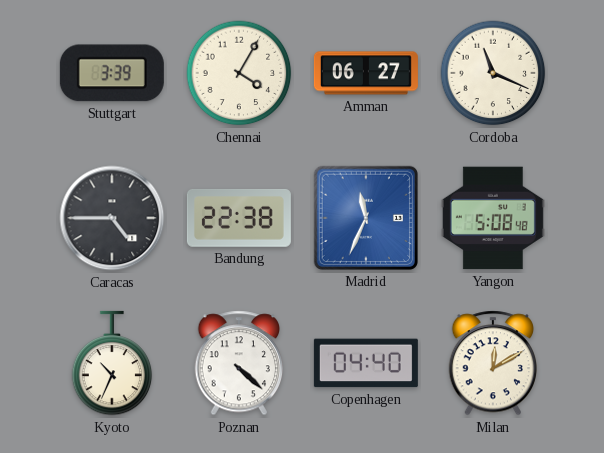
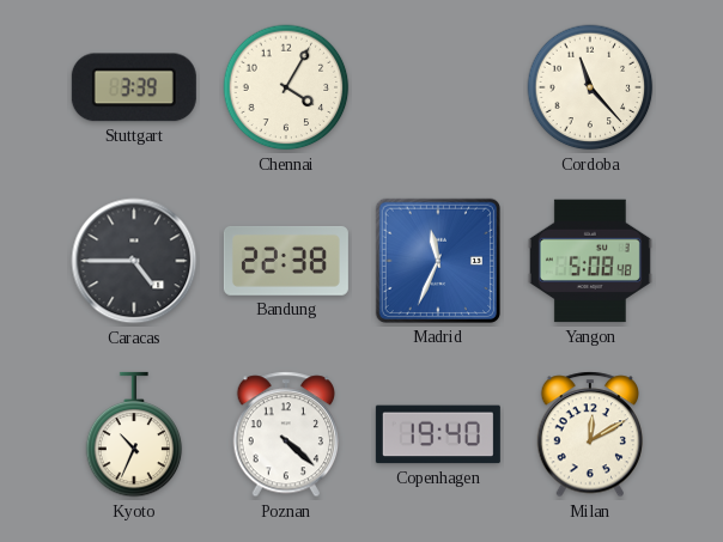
Amman: 06:27 -> none
Cordoba: 11:19 -> 11:23
Copenhagen: 04:40 -> 19:40
